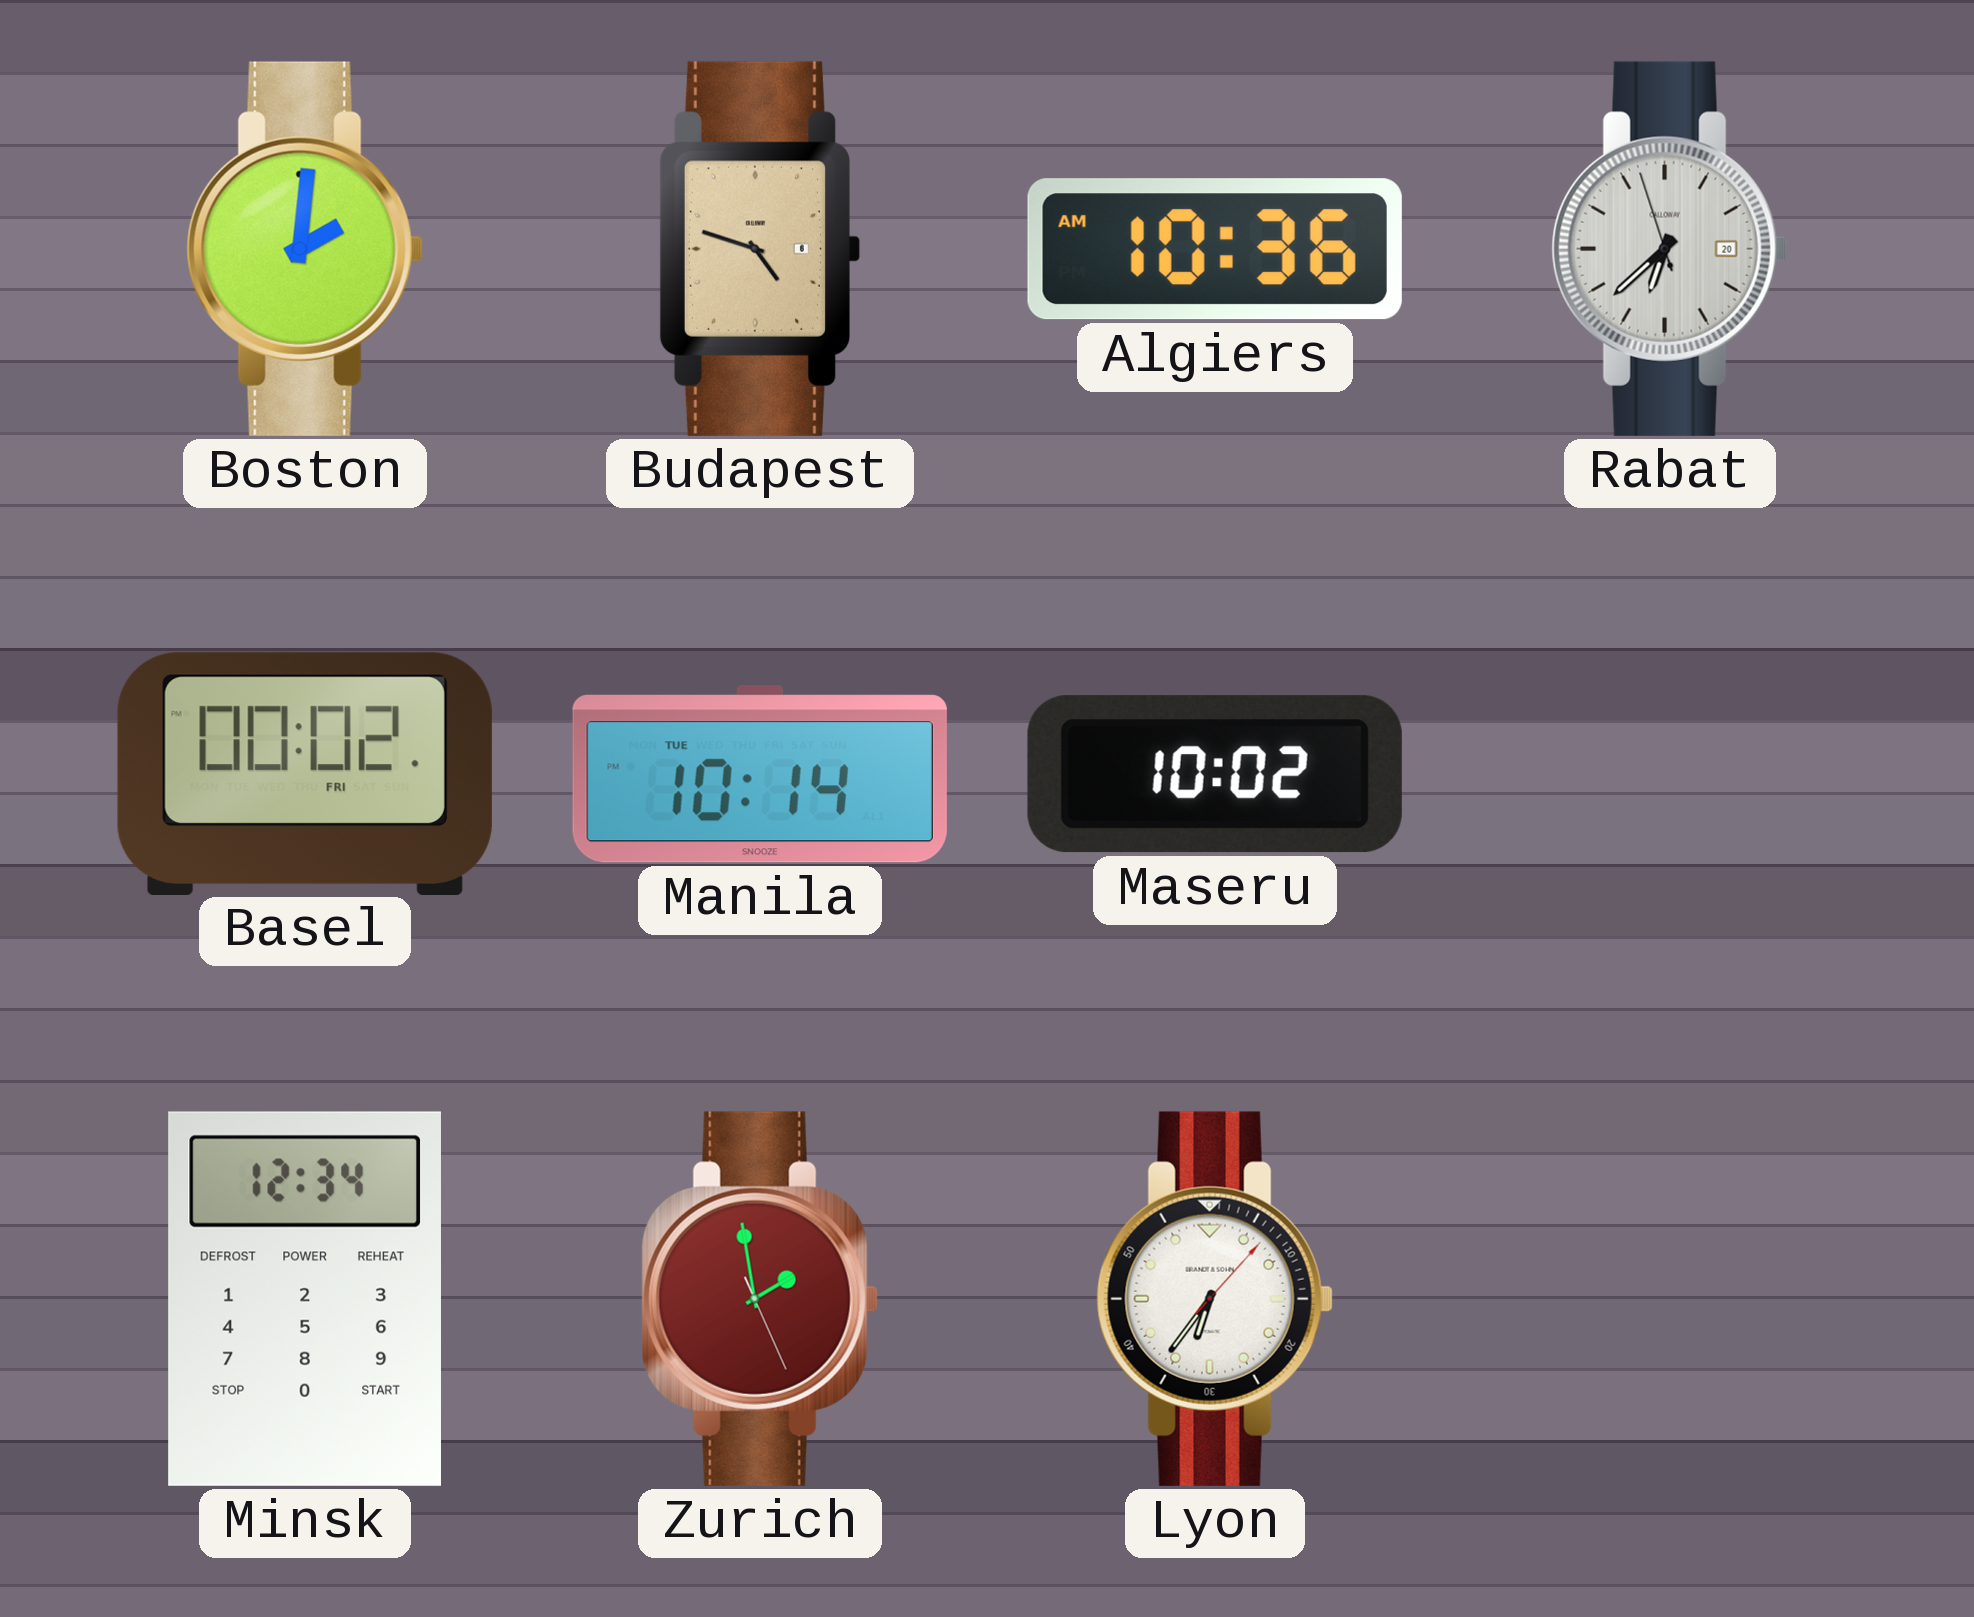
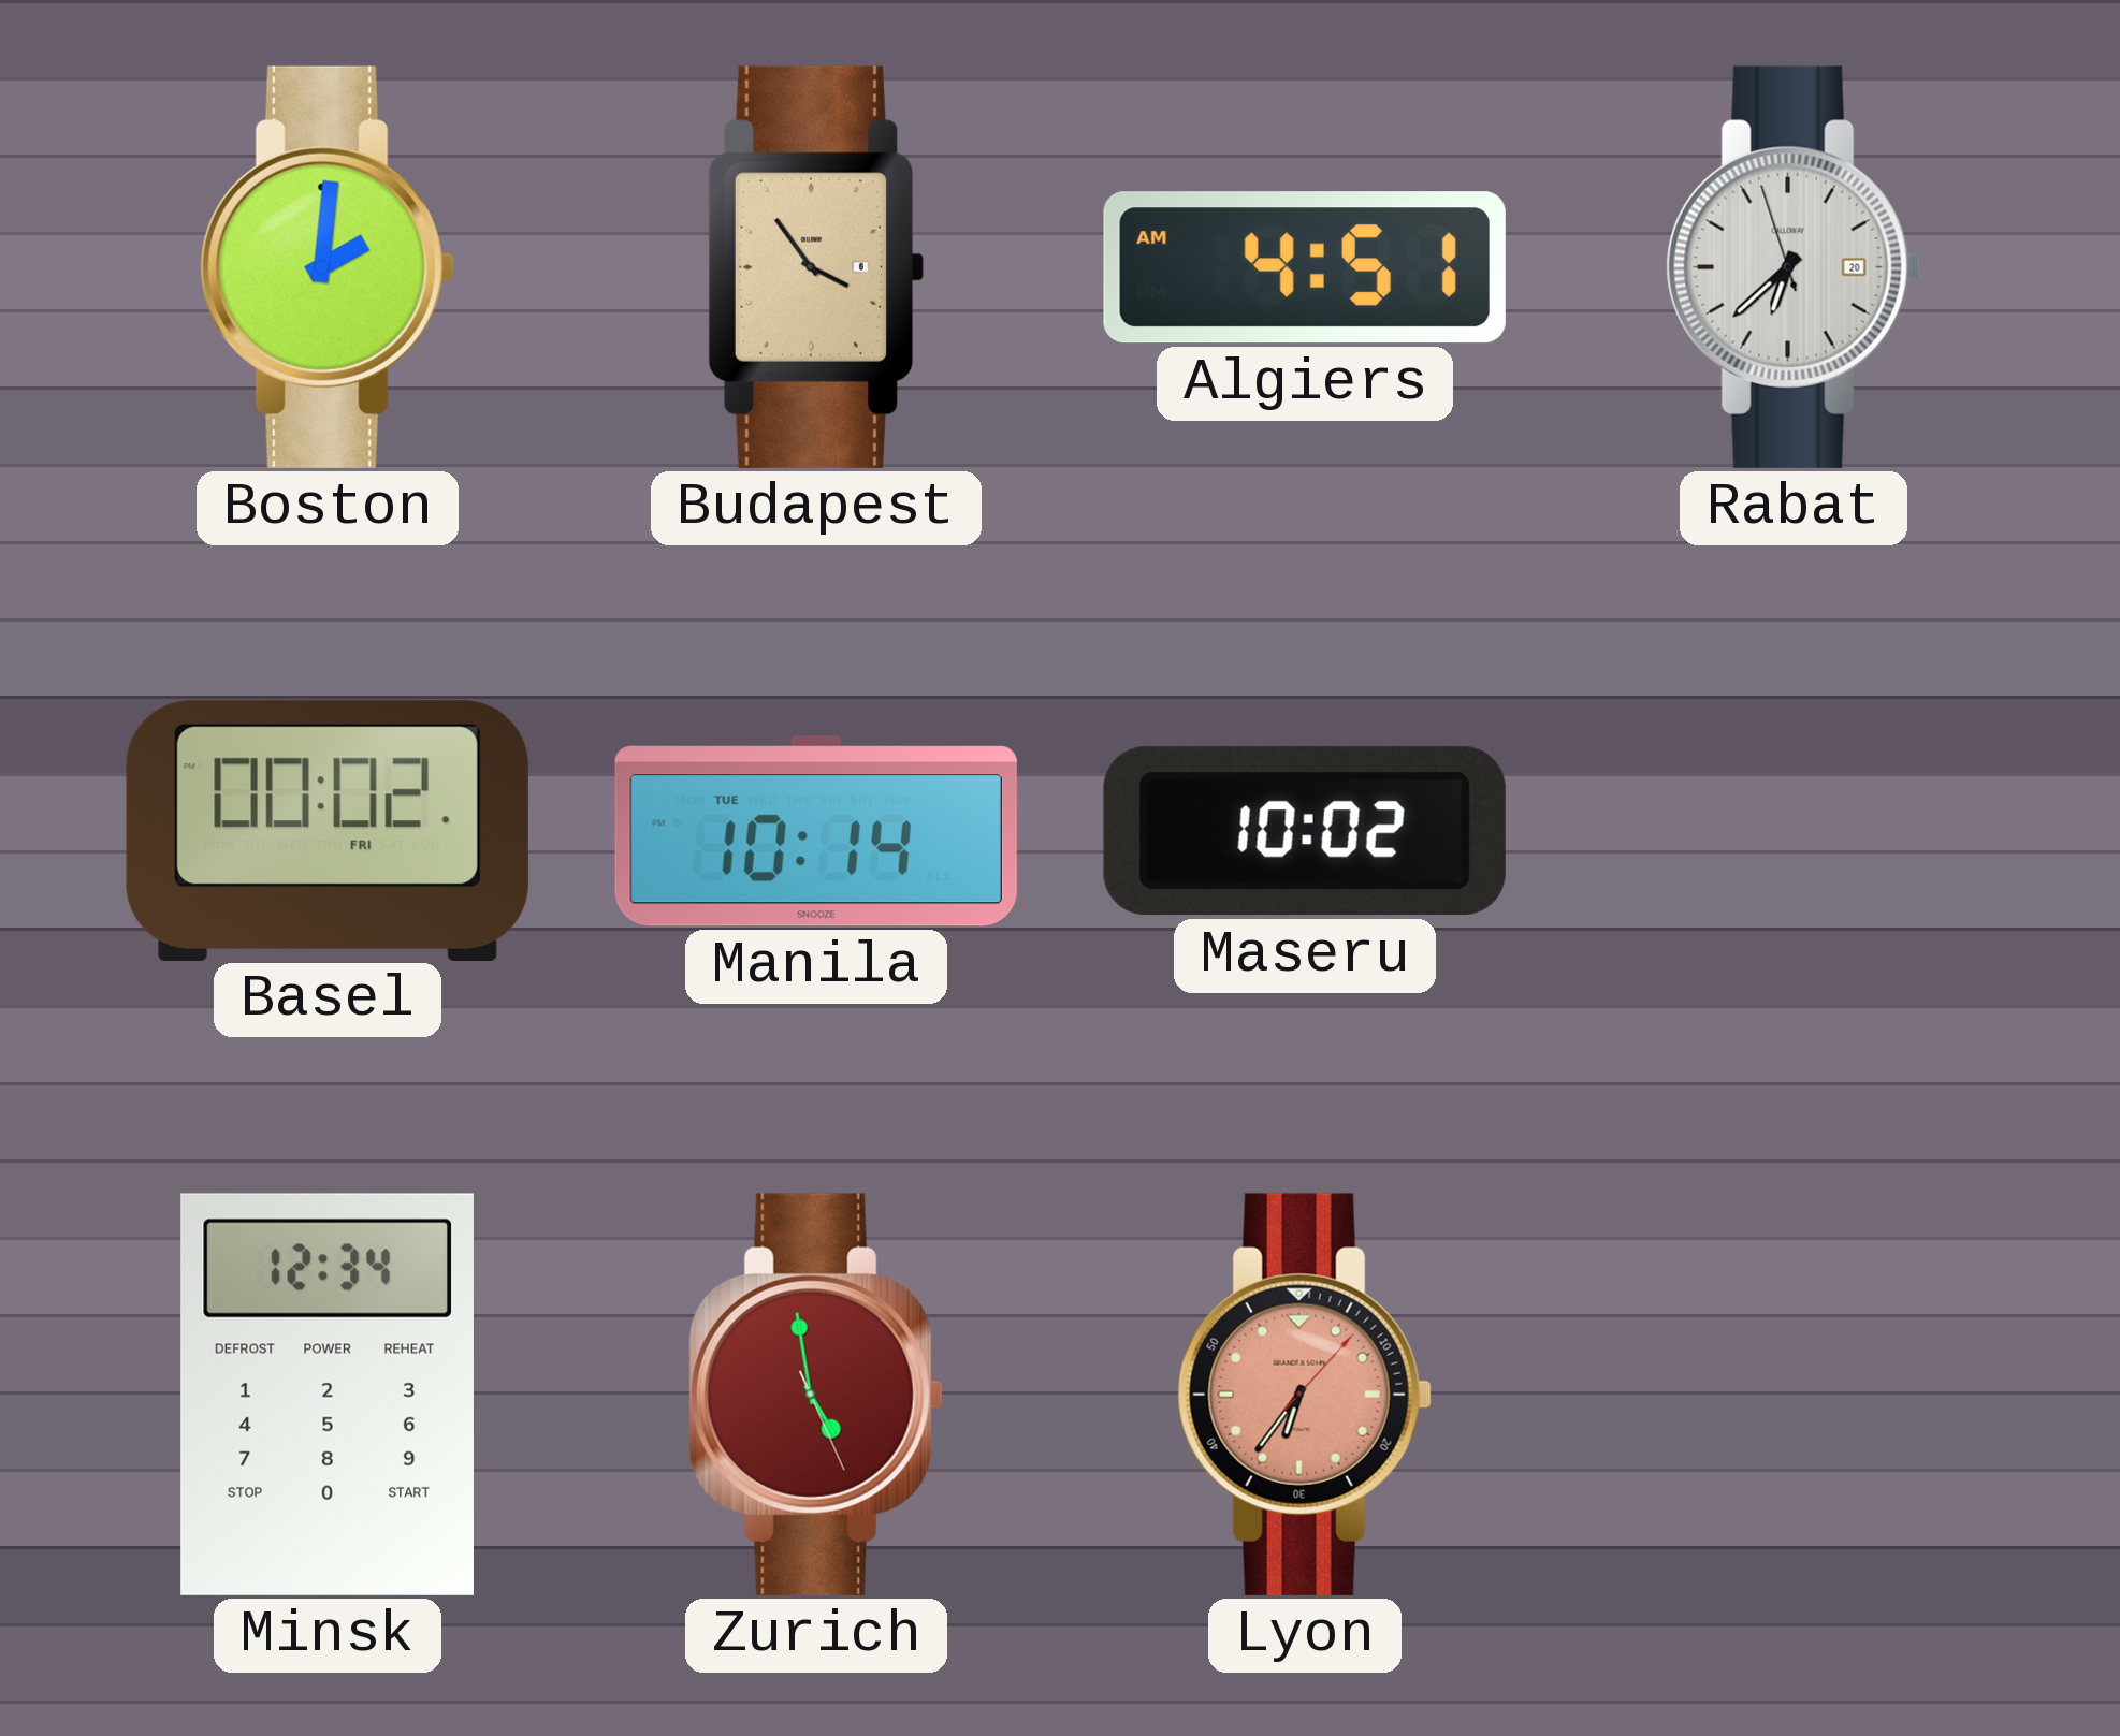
Budapest: 4:48 -> 3:54
Algiers: 10:36 -> 4:51
Zurich: 1:58 -> 4:58
Lyon dial: white -> salmon
